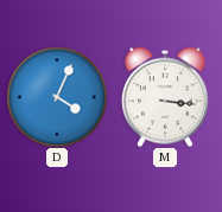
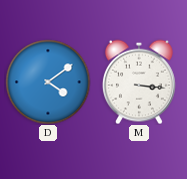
D: 4:04 -> 4:09
